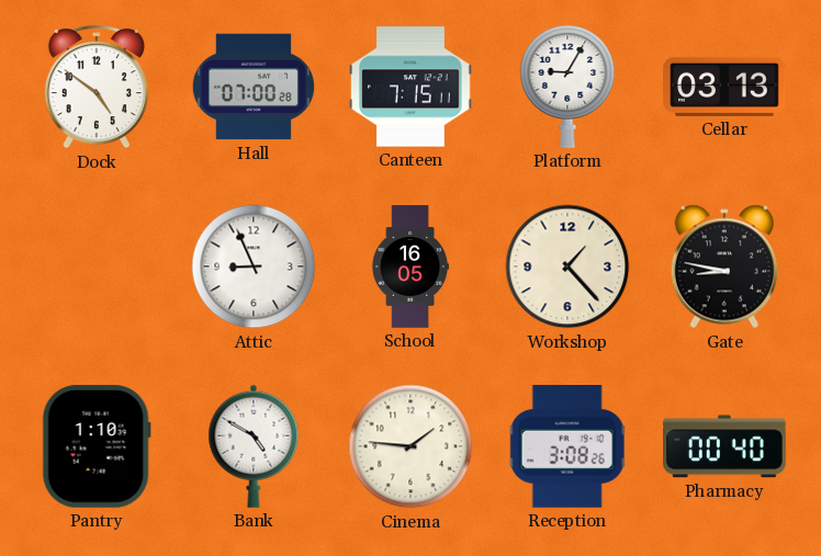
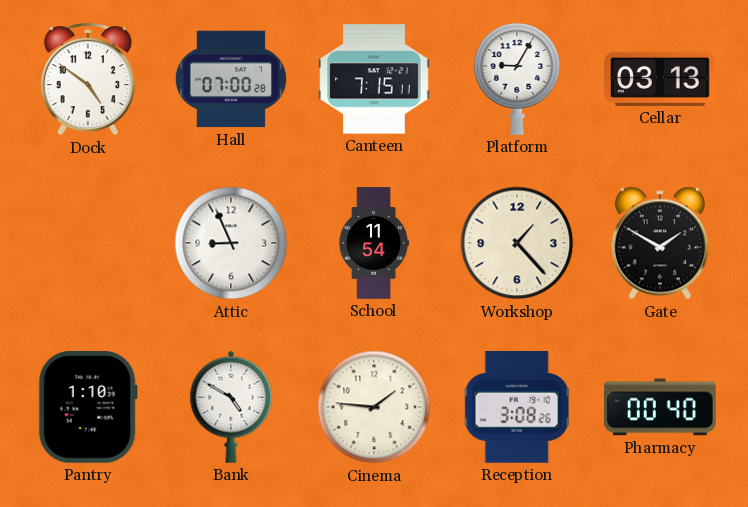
School: 16:05 -> 11:54
Gate: 8:47 -> 1:50
